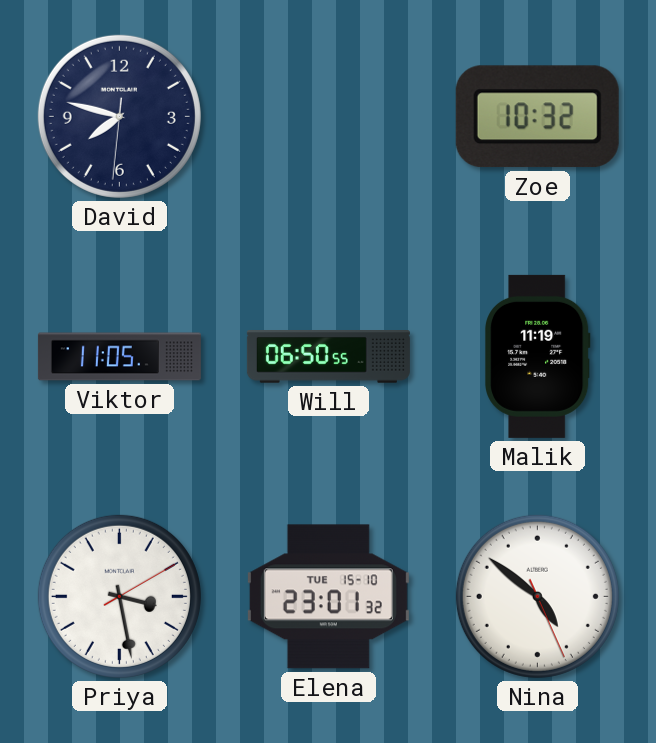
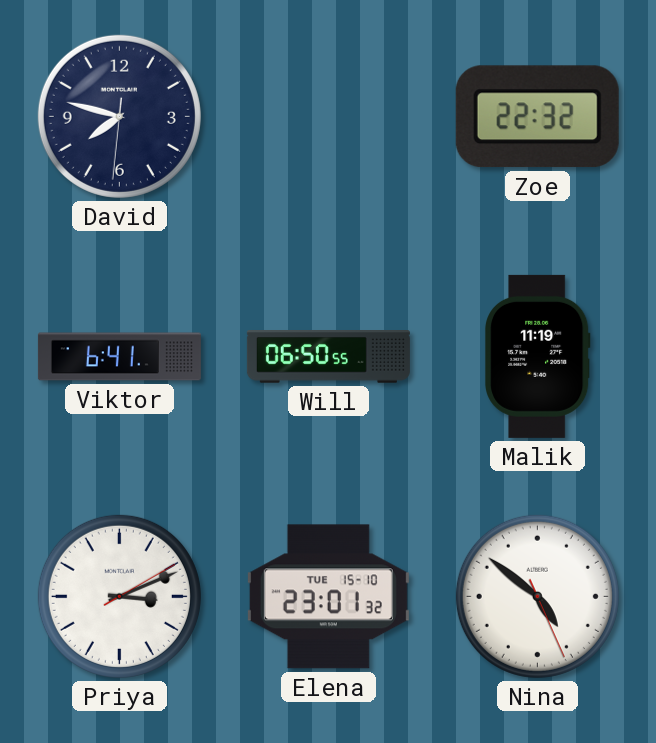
Zoe: 10:32 -> 22:32
Viktor: 11:05 -> 6:41
Priya: 3:28 -> 3:11
